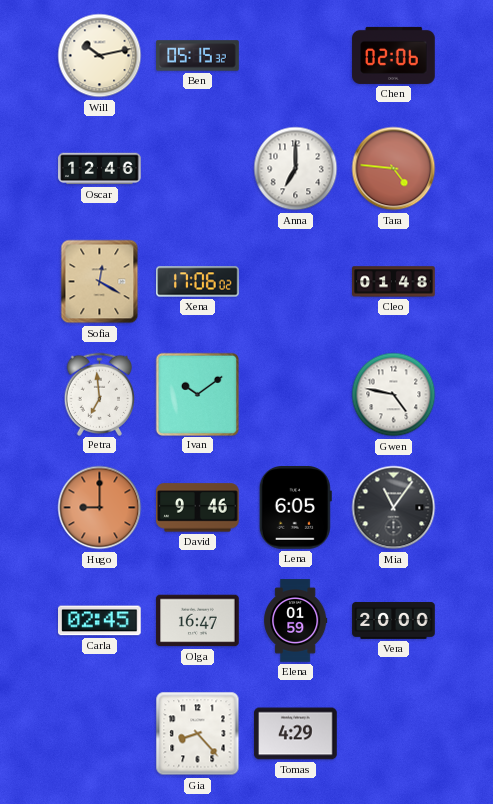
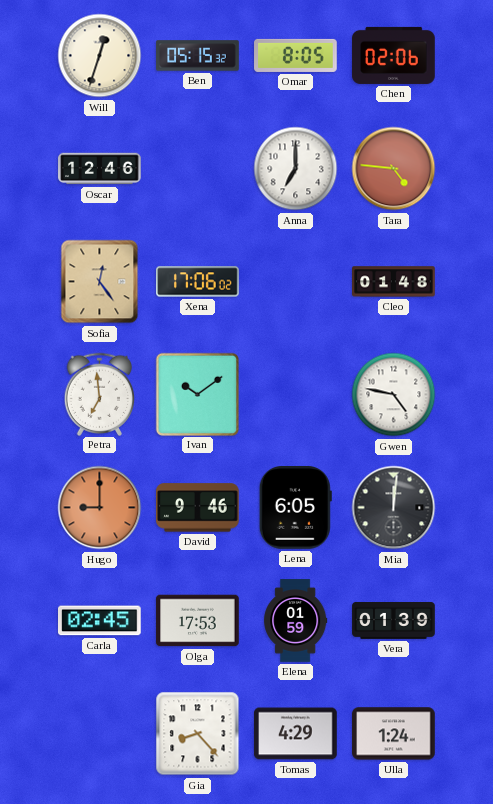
Will: 10:13 -> 12:33
Omar: none -> 8:05
Sofia: 12:20 -> 12:24
Mia: 11:06 -> 12:01
Olga: 16:47 -> 17:53
Vera: 20:00 -> 01:39
Ulla: none -> 1:24
